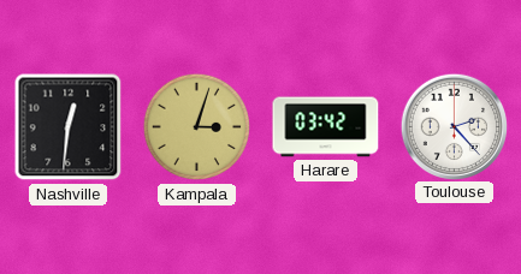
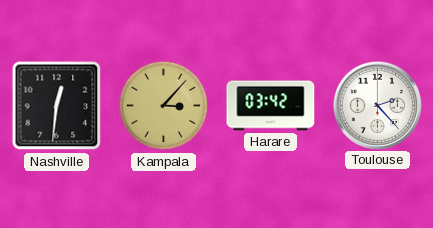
Kampala: 3:03 -> 3:07
